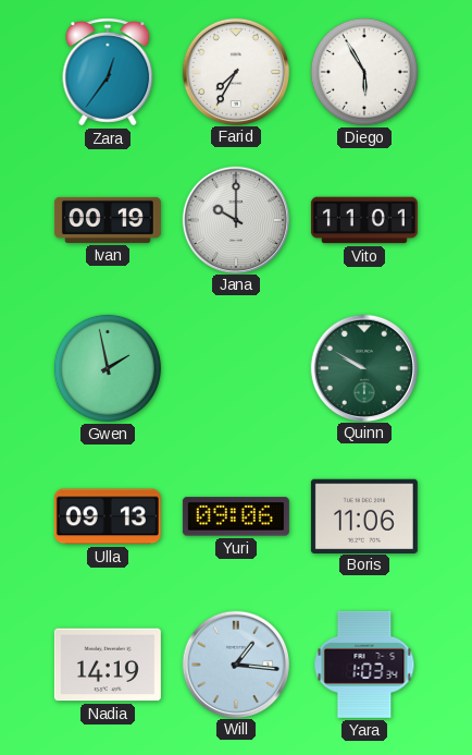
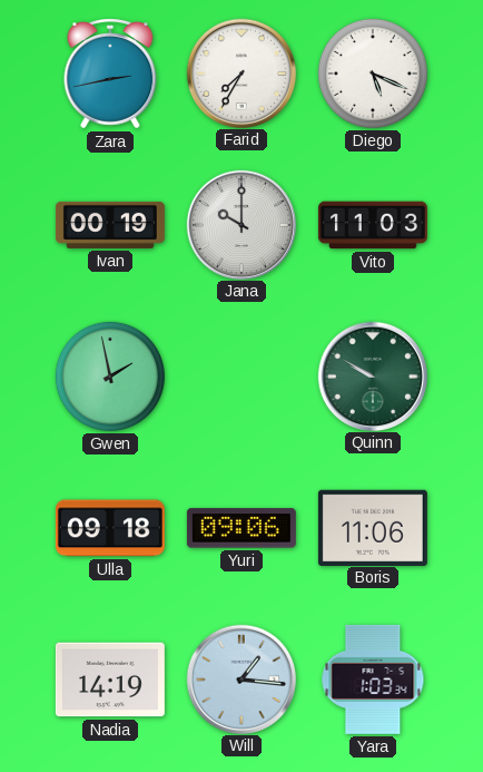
Zara: 12:36 -> 2:43
Diego: 5:55 -> 5:19
Vito: 11:01 -> 11:03
Ulla: 09:13 -> 09:18
